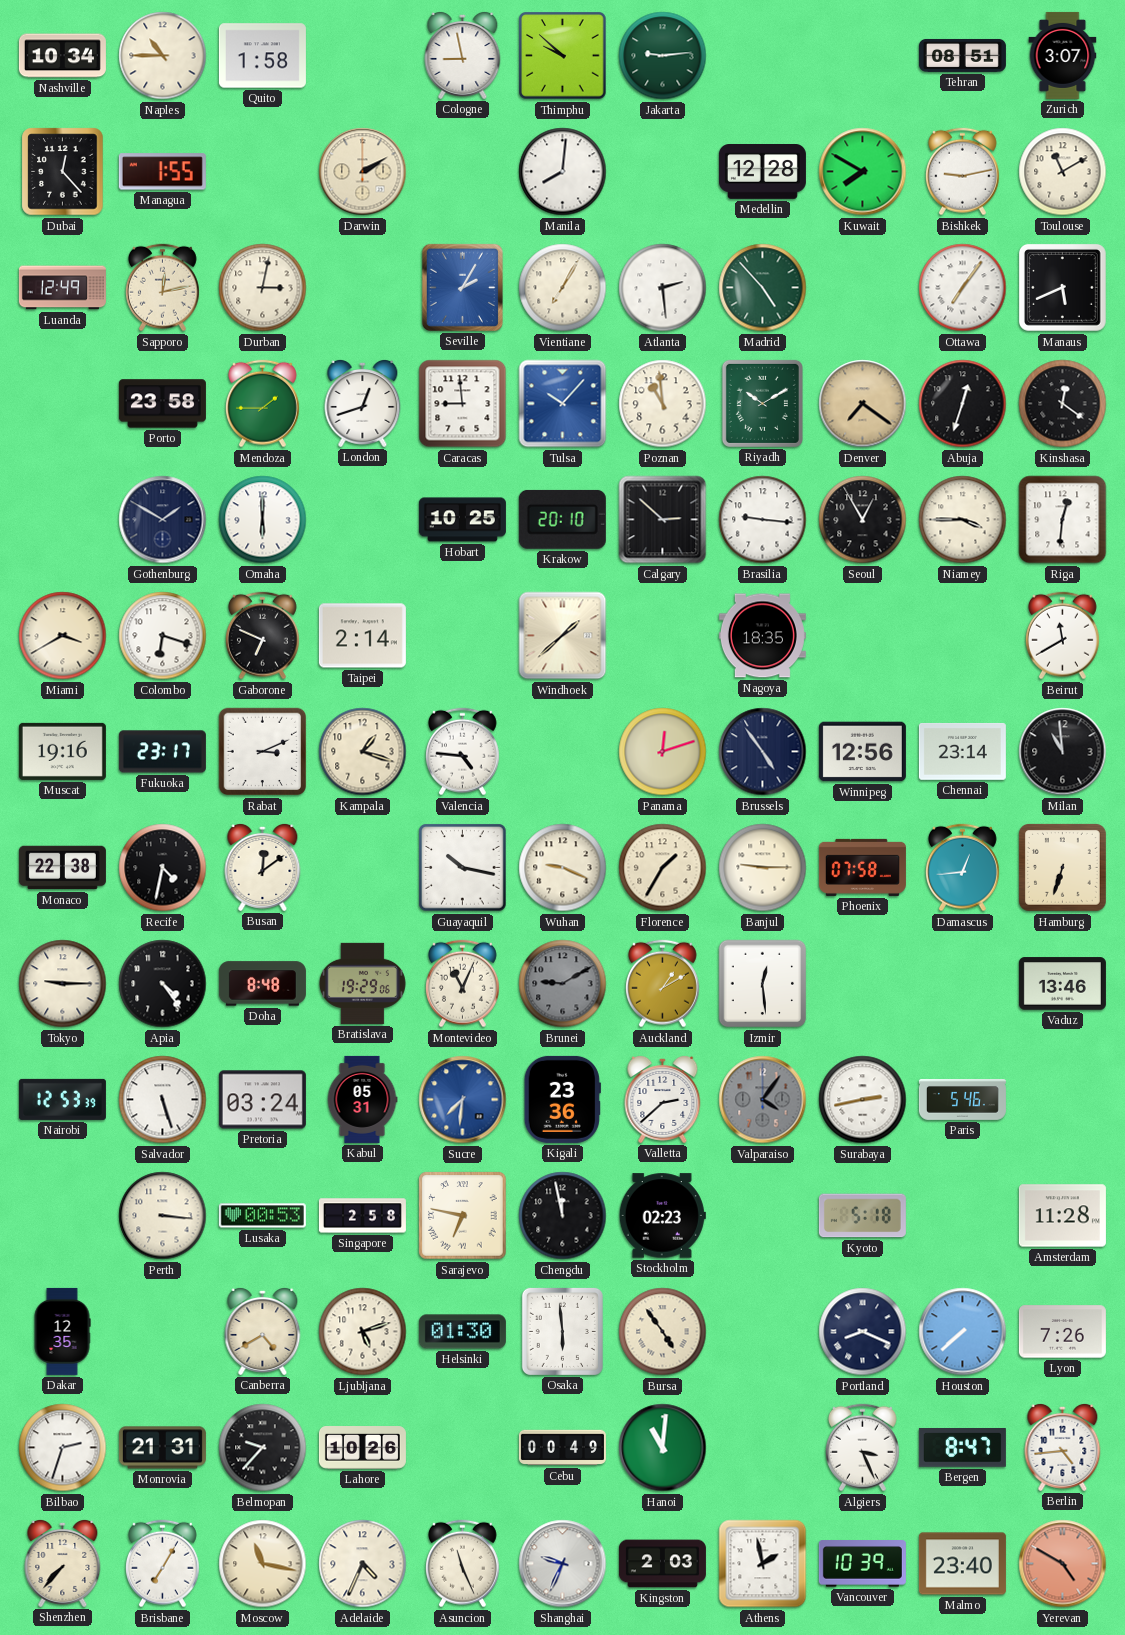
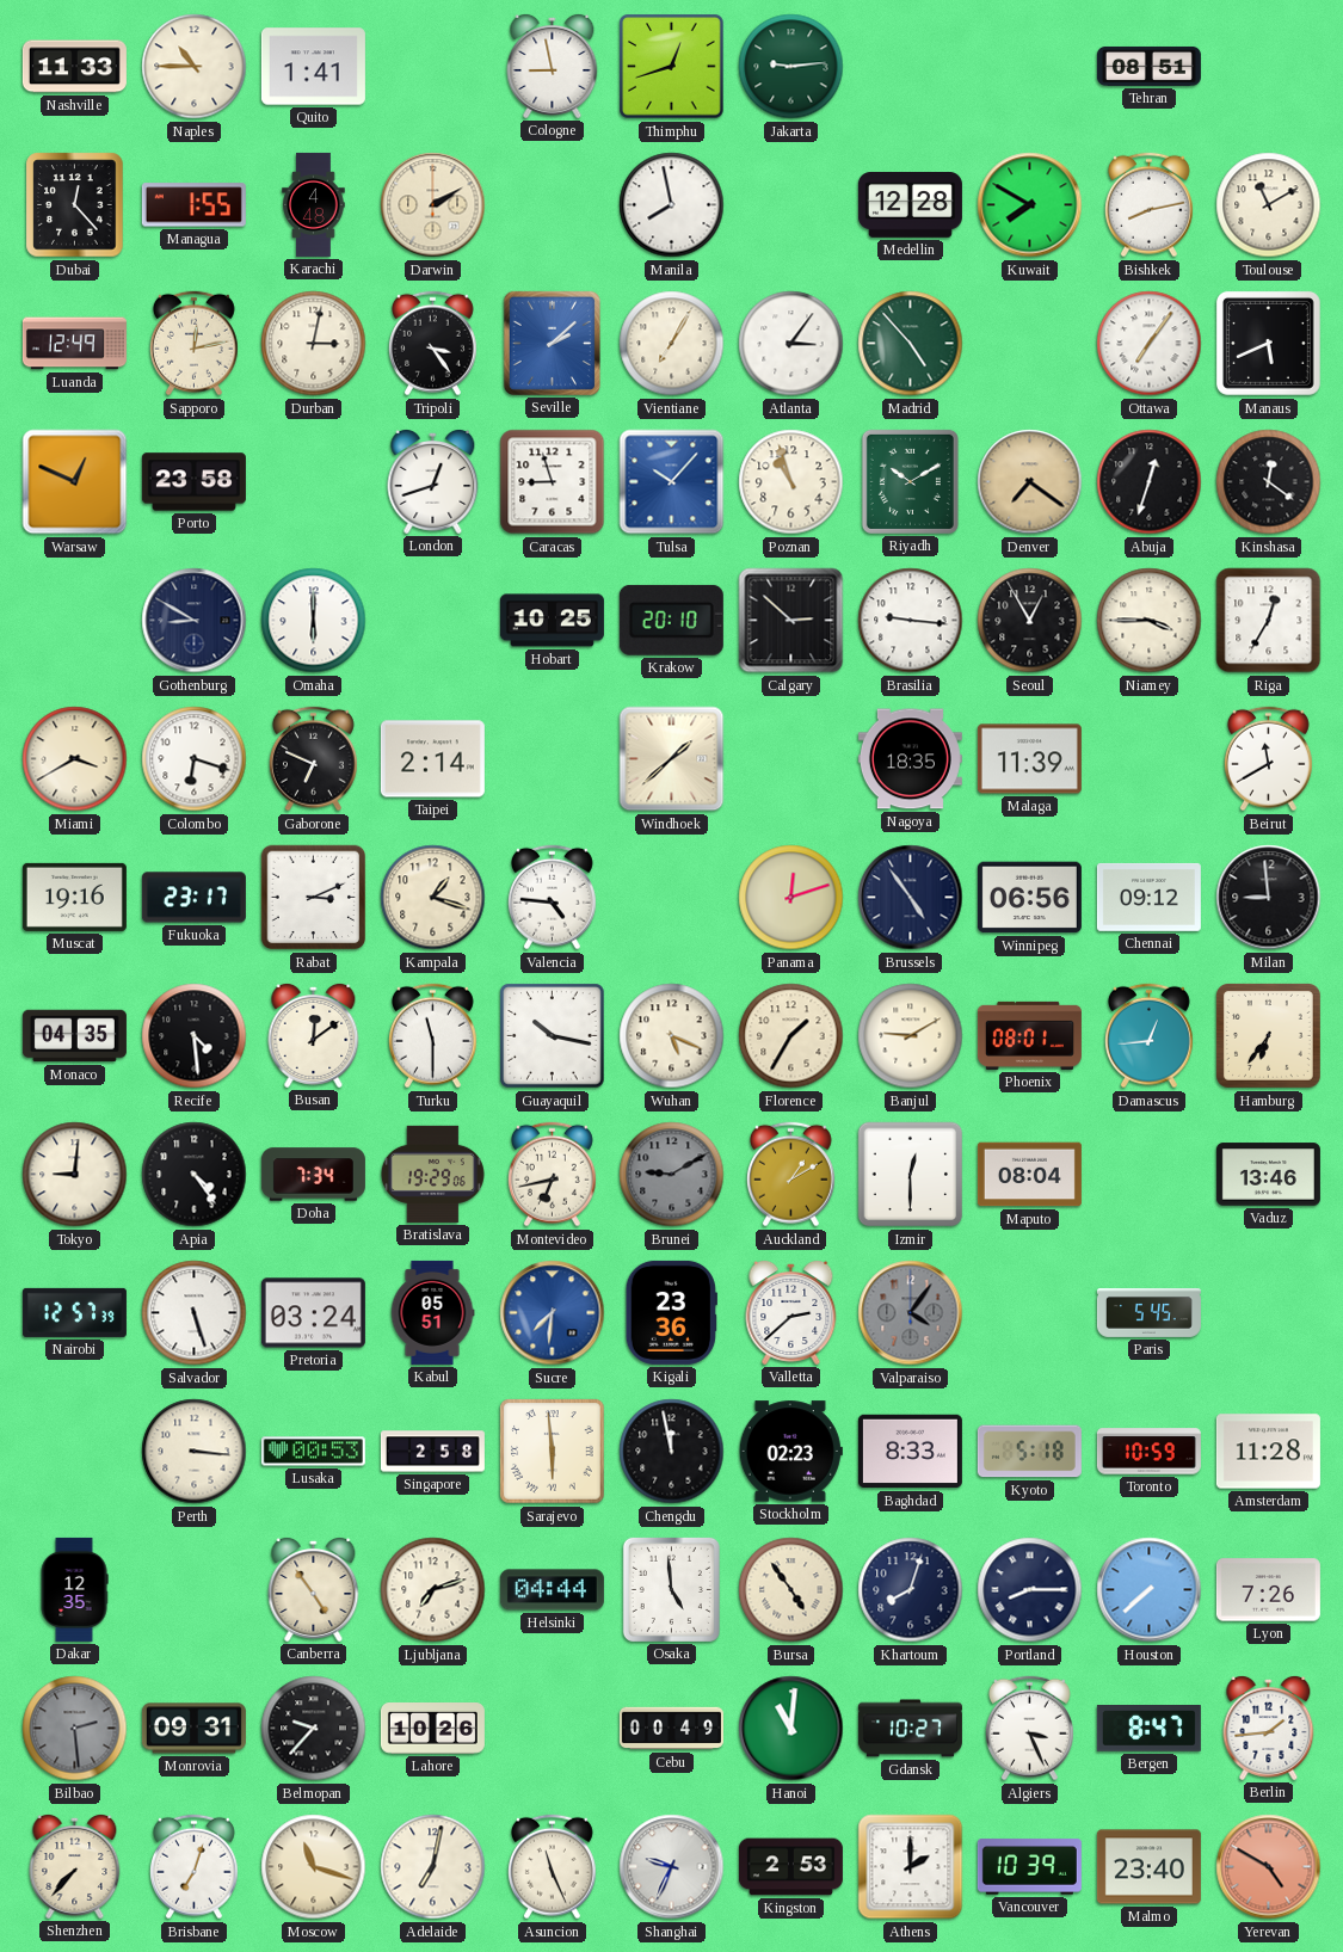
Nashville: 10:34 -> 11:33
Quito: 1:58 -> 1:41
Thimphu: 9:52 -> 12:42
Zurich: 3:07 -> none
Karachi: none -> 4:48
Manila: 8:01 -> 7:58
Bishkek: 9:13 -> 8:13
Tripoli: none -> 3:24
Seville: 2:05 -> 2:08
Atlanta: 2:29 -> 3:06
Warsaw: none -> 12:49
Mendoza: 1:45 -> none
Caracas: 8:59 -> 8:57
Poznan: 10:59 -> 10:57
Gothenburg: 1:50 -> 8:50
Riga: 12:31 -> 12:35
Malaga: none -> 11:39
Winnipeg: 12:56 -> 06:56
Chennai: 23:14 -> 09:12
Milan: 10:59 -> 8:59
Monaco: 22:38 -> 04:35
Recife: 4:32 -> 4:29
Turku: none -> 11:30
Wuhan: 9:19 -> 5:19
Banjul: 9:15 -> 9:10
Phoenix: 07:58 -> 08:01
Hamburg: 6:33 -> 6:36
Tokyo: 9:15 -> 9:01
Doha: 8:48 -> 7:34
Montevideo: 11:04 -> 6:43
Izmir: 12:29 -> 12:30
Maputo: none -> 08:04
Nairobi: 12:53 -> 12:57
Kabul: 05:31 -> 05:51
Surabaya: 2:43 -> none
Paris: 5:46 -> 5:45
Sarajevo: 6:47 -> 5:59
Baghdad: none -> 8:33
Toronto: none -> 10:59
Canberra: 4:40 -> 4:54
Ljubljana: 5:12 -> 7:12
Helsinki: 01:30 -> 04:44
Osaka: 5:59 -> 4:59
Khartoum: none -> 8:03
Portland: 8:19 -> 8:15
Bilbao: 2:33 -> 2:29
Bilbao dial: white -> grey
Monrovia: 21:31 -> 09:31
Gdansk: none -> 10:27
Berlin: 4:44 -> 1:44
Brisbane: 7:05 -> 7:03
Moscow: 11:17 -> 11:18
Adelaide: 4:34 -> 7:02
Kingston: 2:03 -> 2:53
Athens: 1:58 -> 2:00
